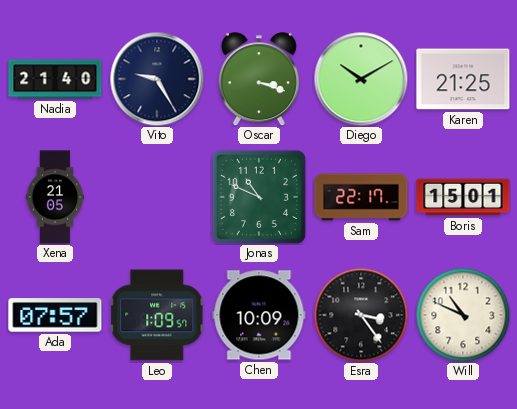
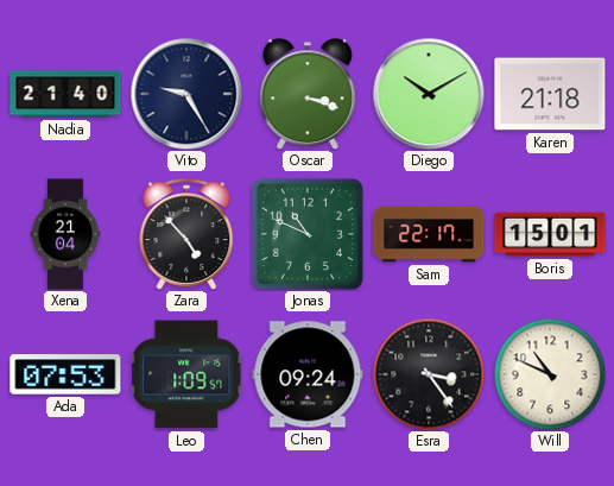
Karen: 21:25 -> 21:18
Xena: 21:05 -> 21:04
Zara: none -> 4:53
Ada: 07:57 -> 07:53
Chen: 10:09 -> 09:24
